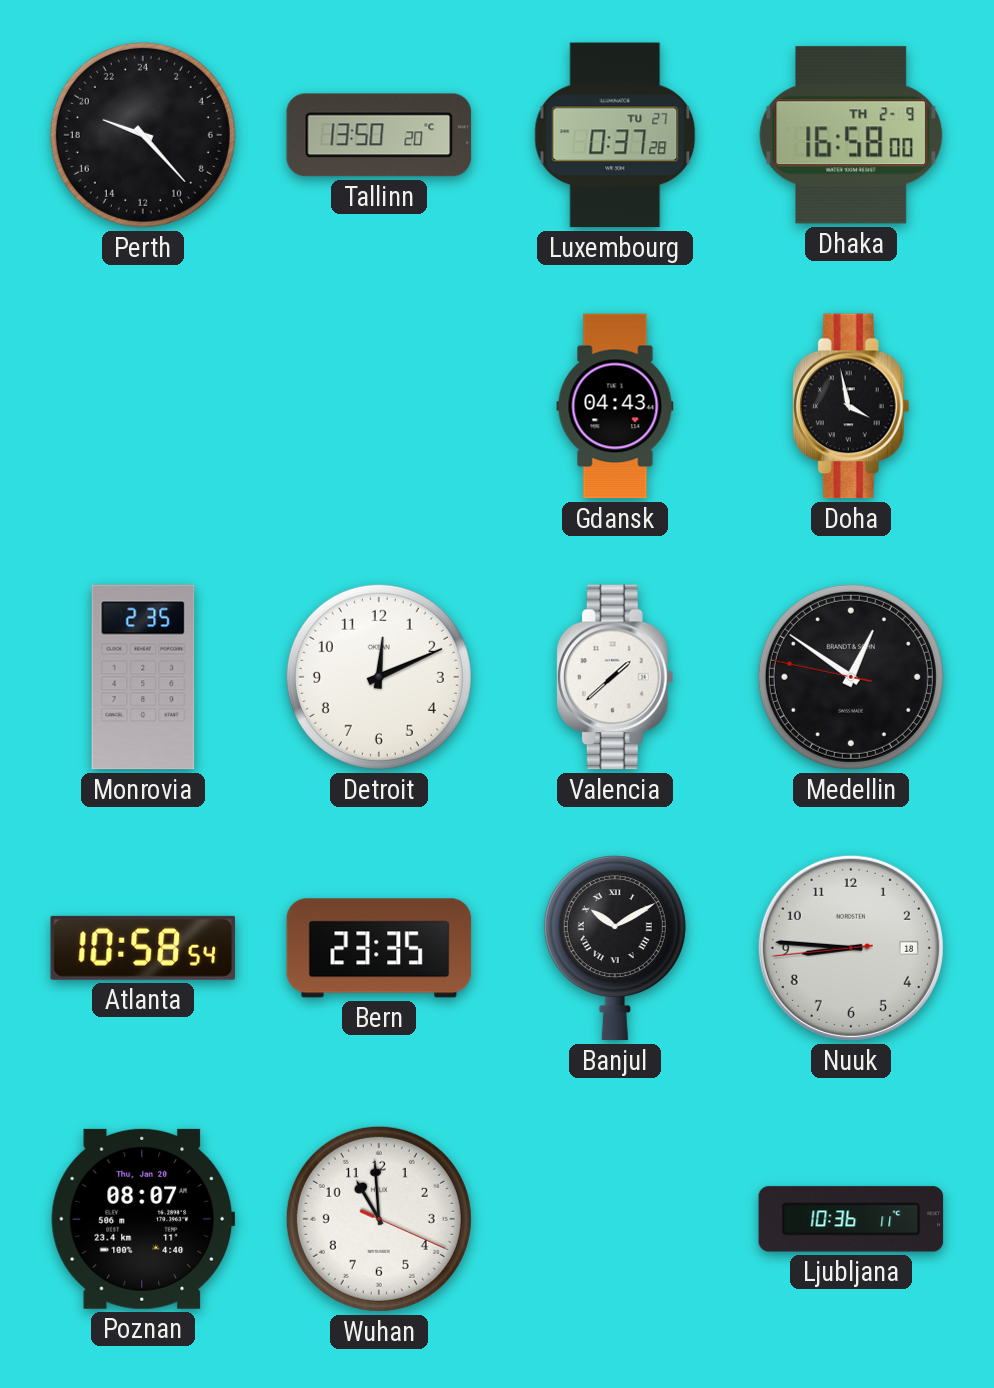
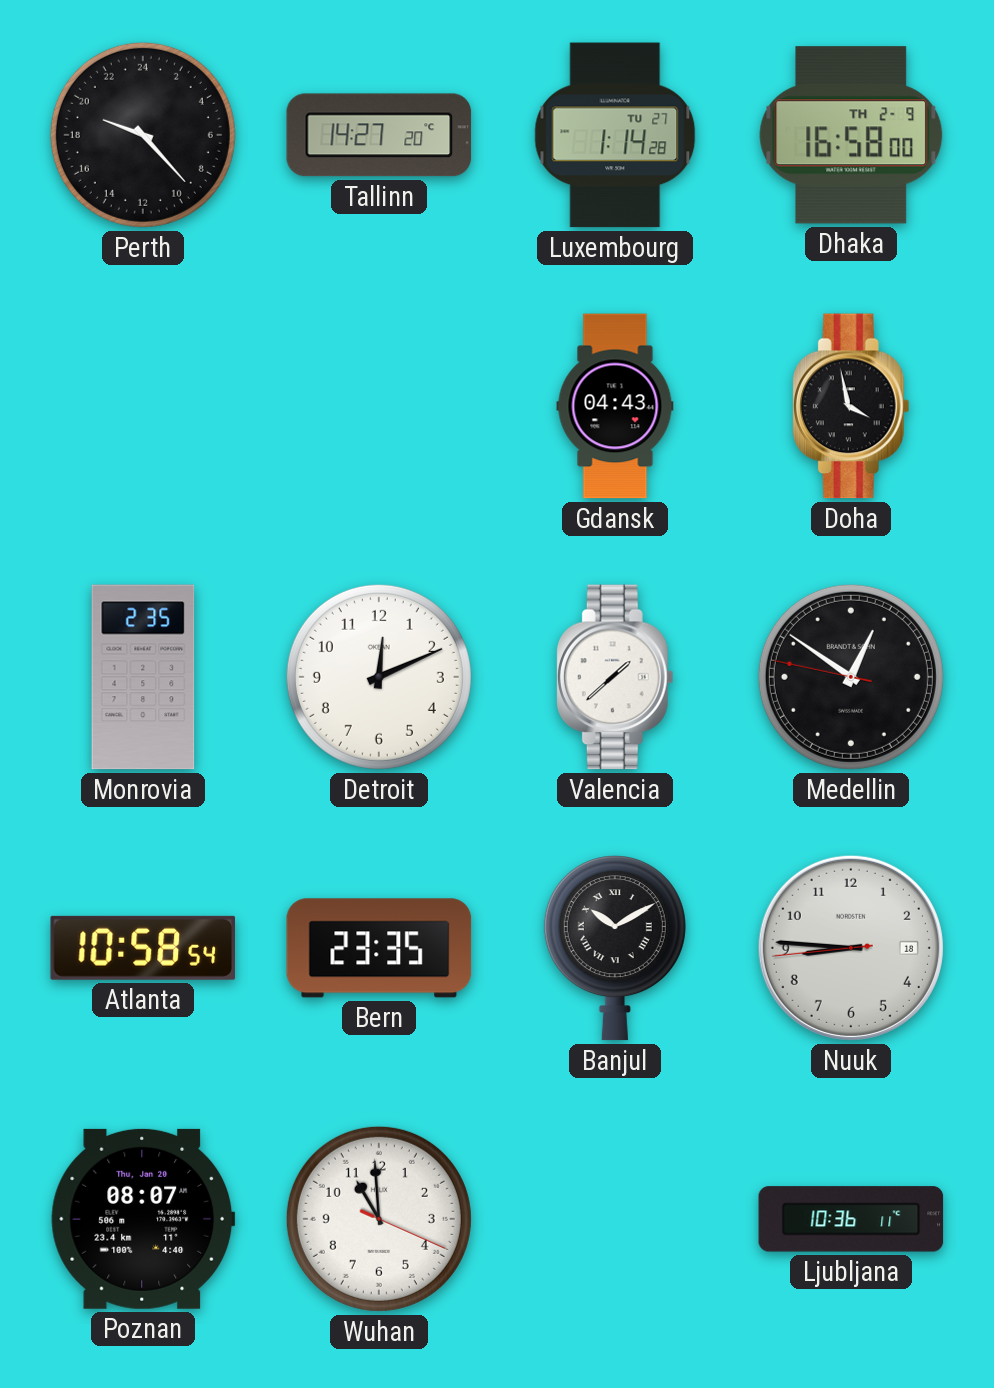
Tallinn: 13:50 -> 14:27
Luxembourg: 0:37 -> 1:14
